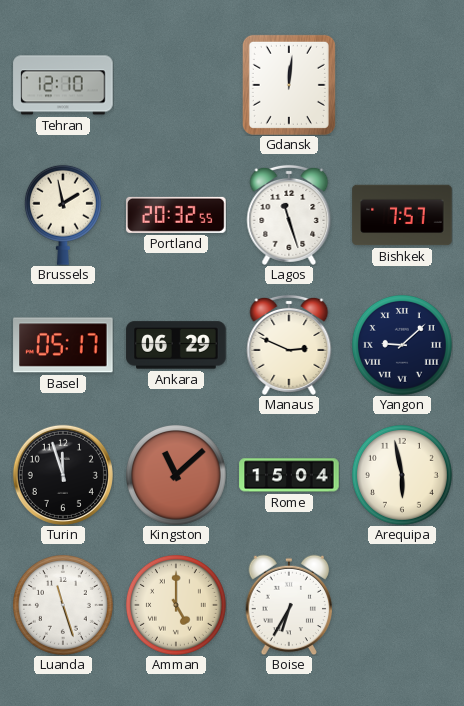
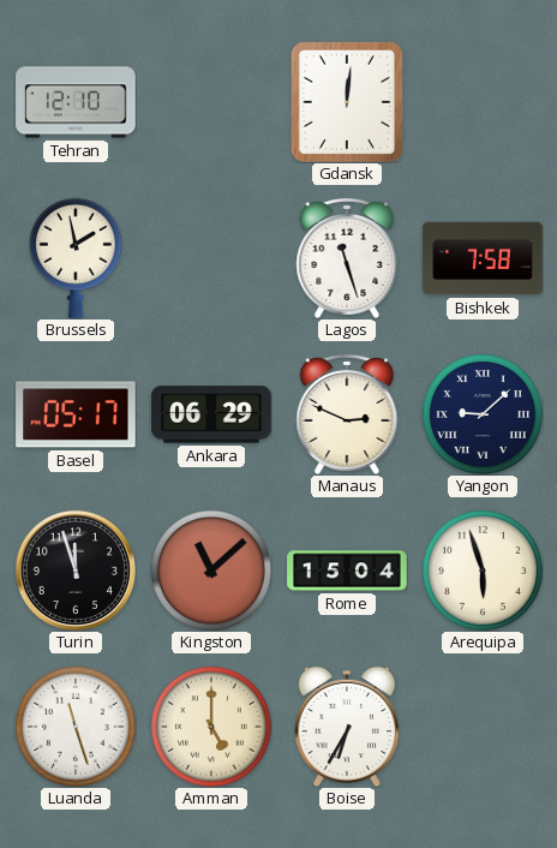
Portland: 20:32 -> none
Bishkek: 7:57 -> 7:58
Arequipa: 5:58 -> 5:57
